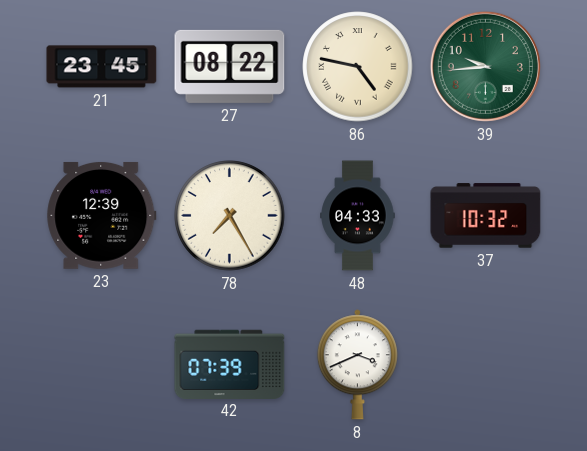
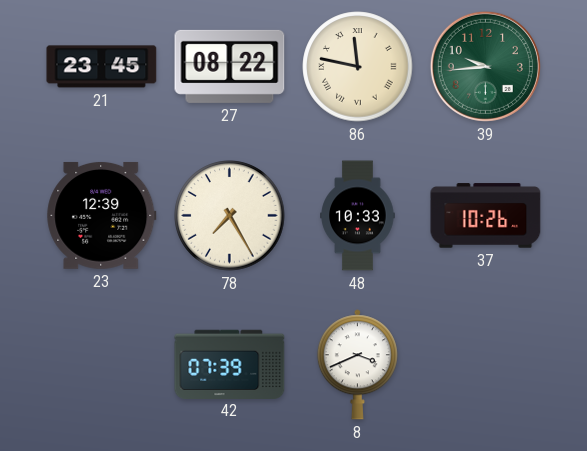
86: 4:47 -> 11:47
48: 04:33 -> 10:33
37: 10:32 -> 10:26
